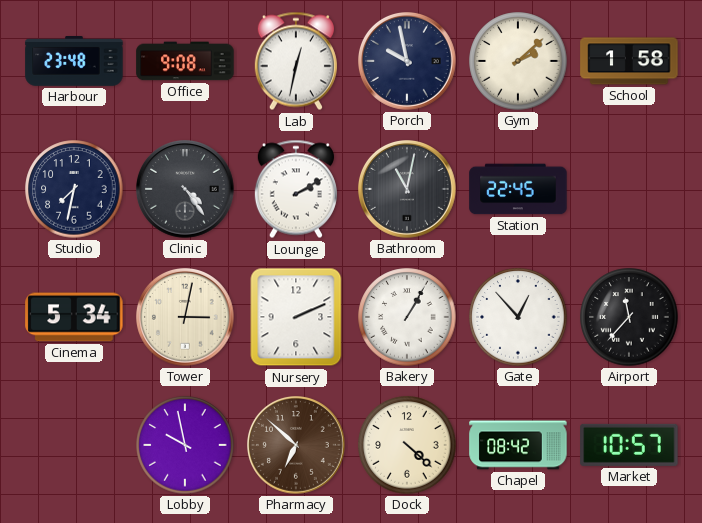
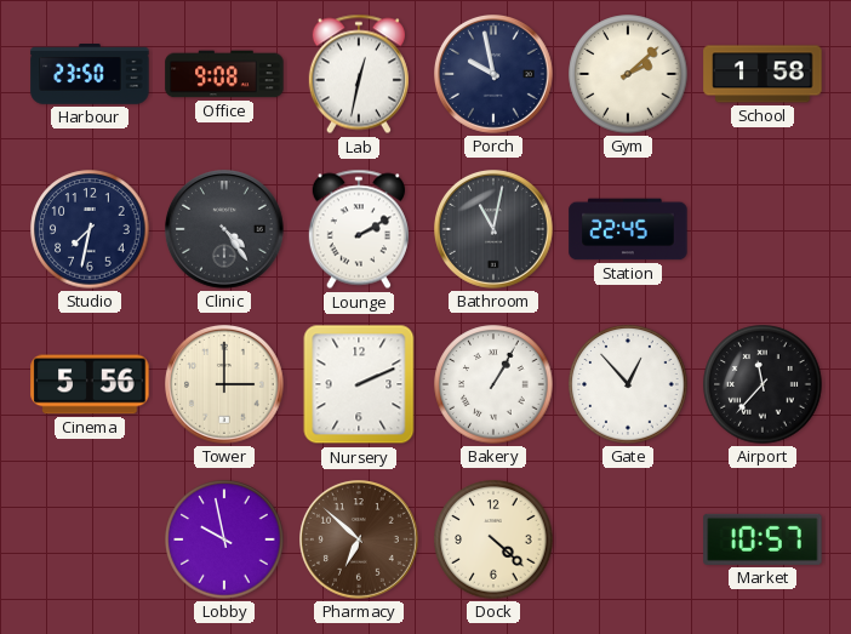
Harbour: 23:48 -> 23:50
Cinema: 5:34 -> 5:56
Tower: 3:02 -> 3:00
Chapel: 08:42 -> none
